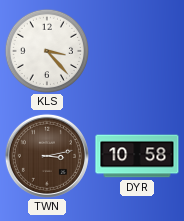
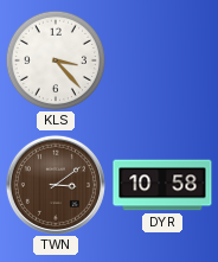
TWN: 3:13 -> 3:09
